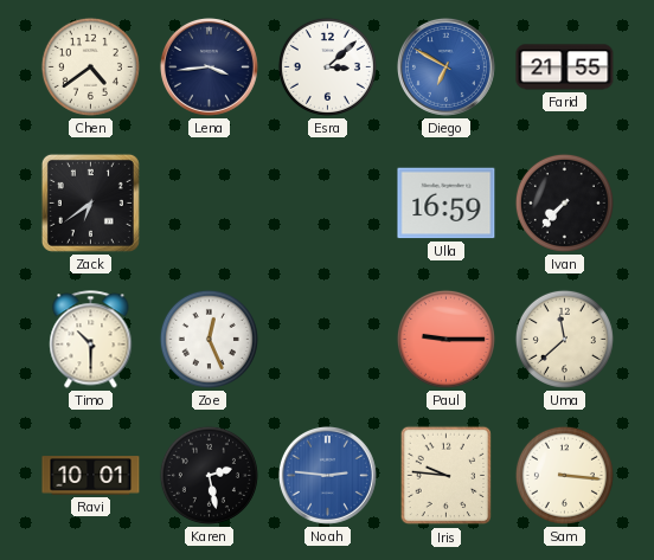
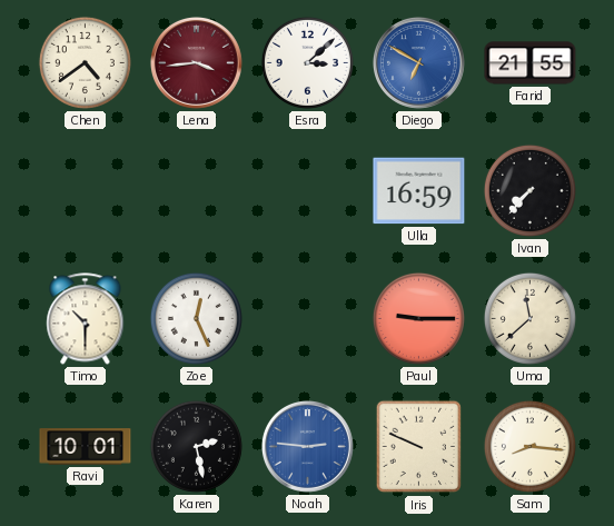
Lena dial: navy -> burgundy
Zack: 6:39 -> none
Iris: 9:46 -> 9:49
Sam: 3:16 -> 8:16
